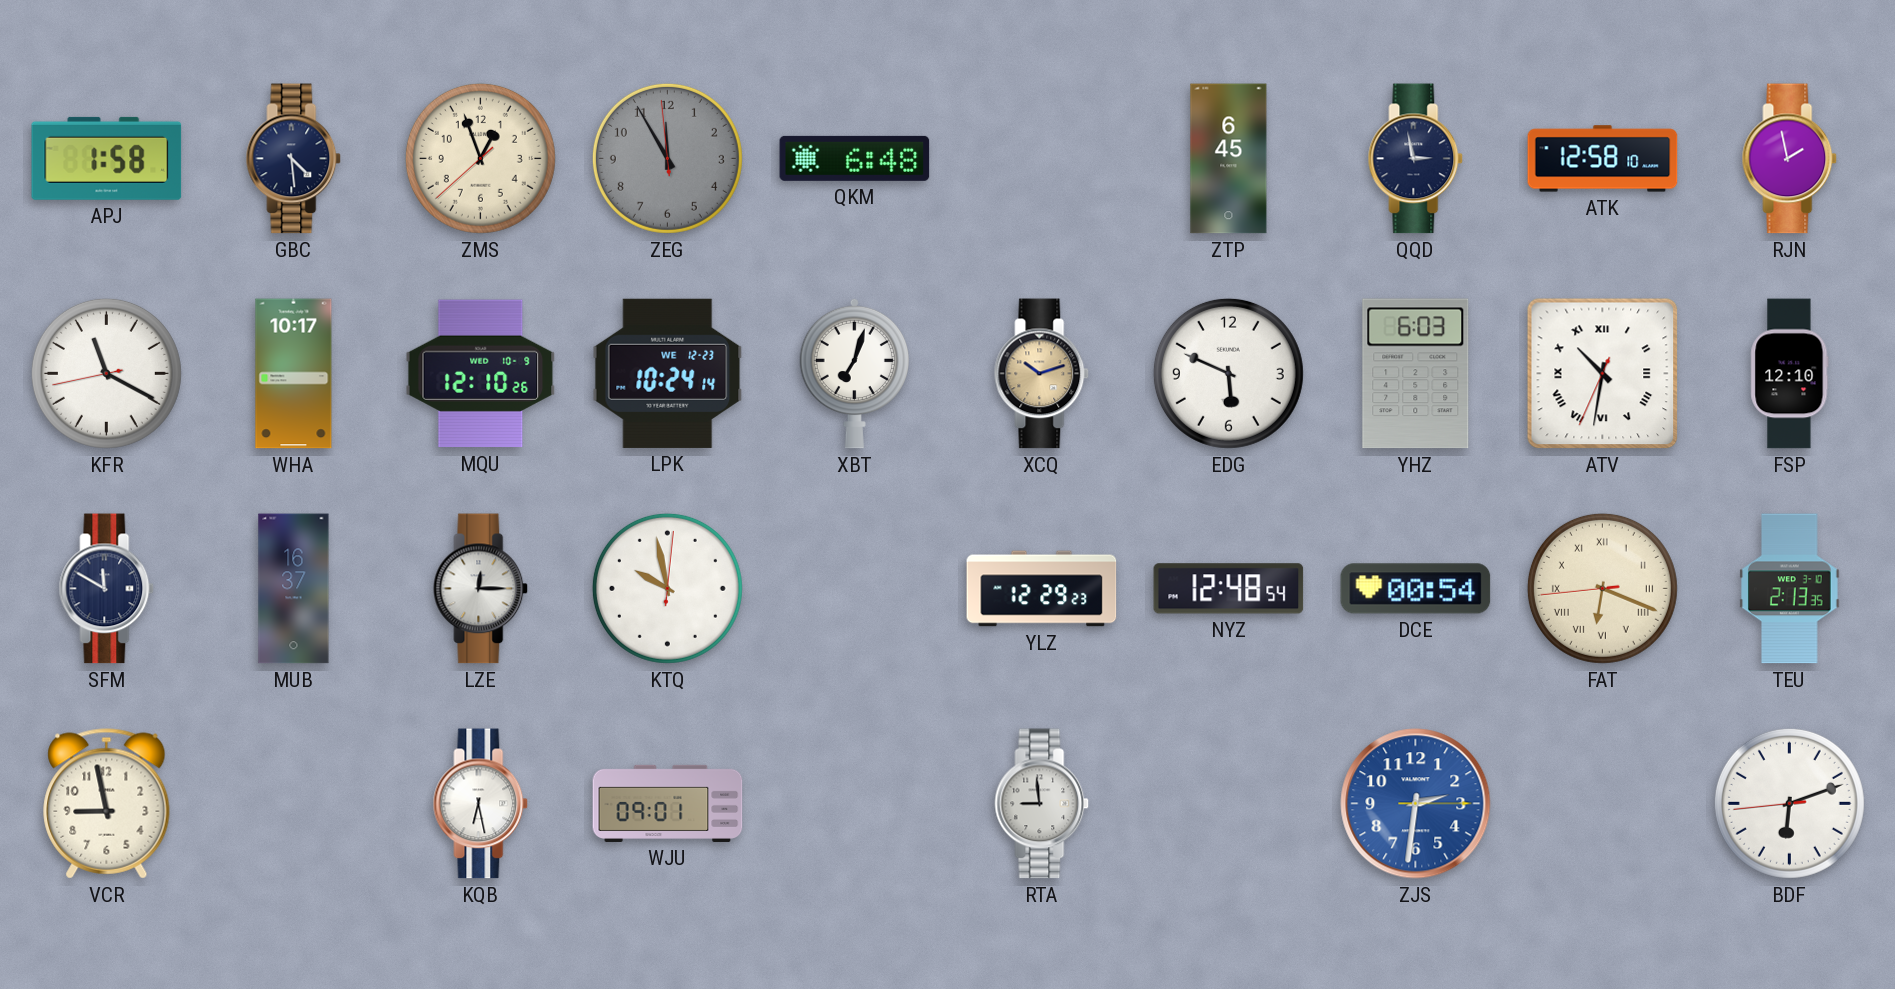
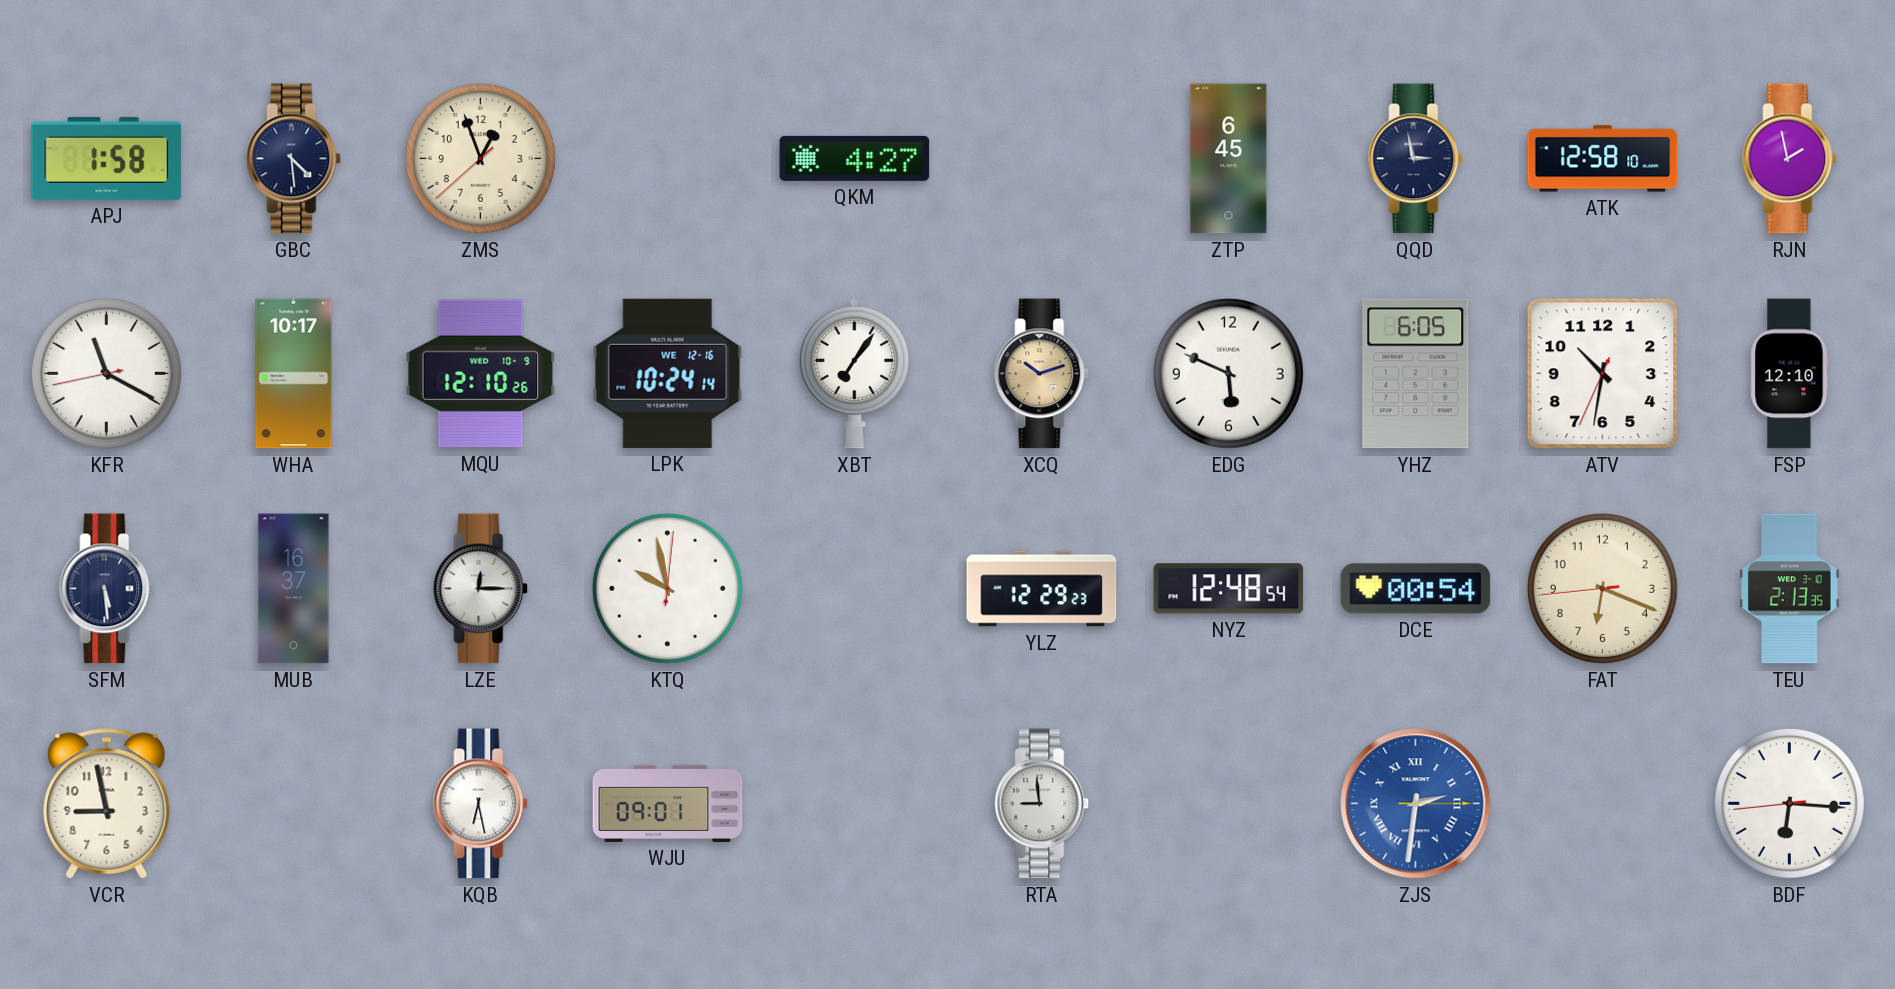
ZEG: 11:54 -> none
QKM: 6:48 -> 4:27
LPK date: WE 12-23 -> WE 12-16
XBT: 7:03 -> 7:06
YHZ: 6:03 -> 6:05
ATV numerals: Roman -> Arabic
SFM: 11:50 -> 5:29
FAT numerals: Roman -> Arabic
ZJS numerals: Arabic -> Roman
BDF: 6:11 -> 6:15
